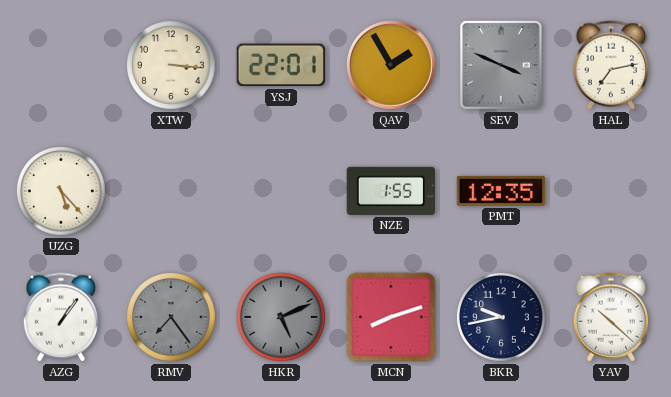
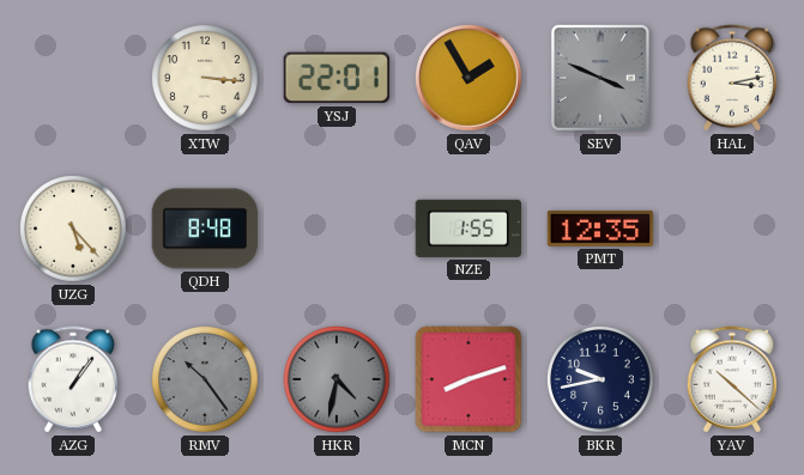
HAL: 7:13 -> 3:13
QDH: none -> 8:48
RMV: 7:24 -> 10:24
HKR: 5:11 -> 4:32
